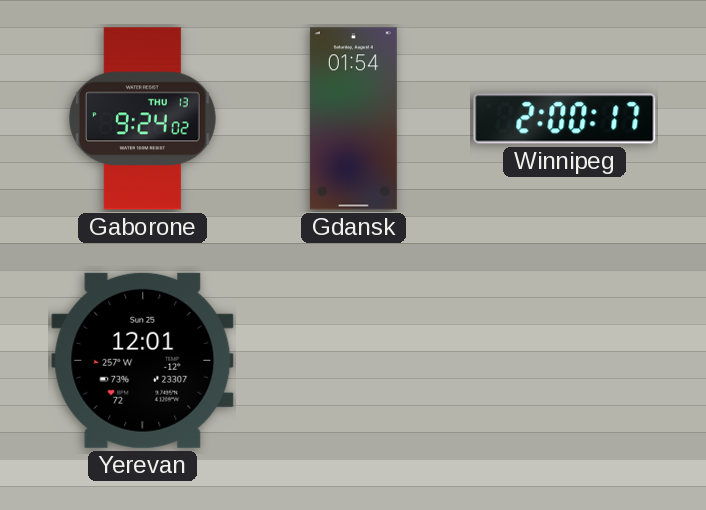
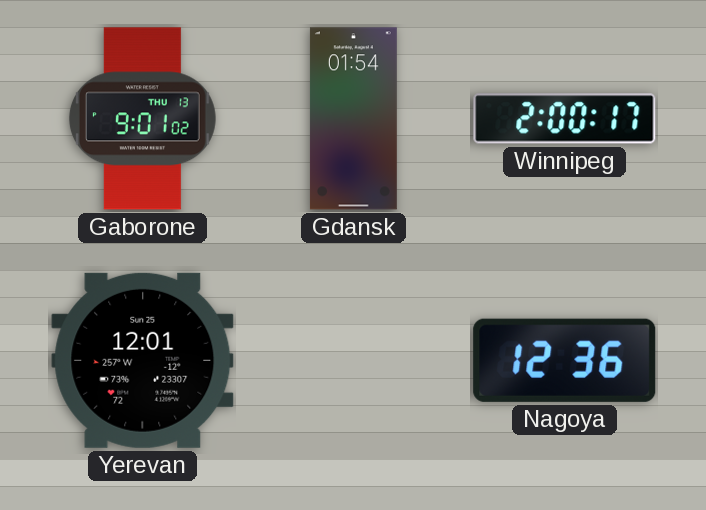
Gaborone: 9:24 -> 9:01
Nagoya: none -> 12:36
